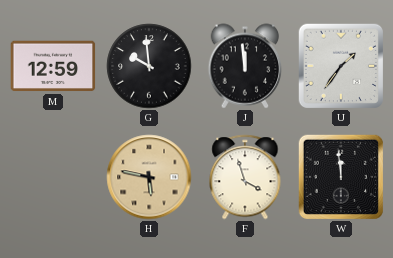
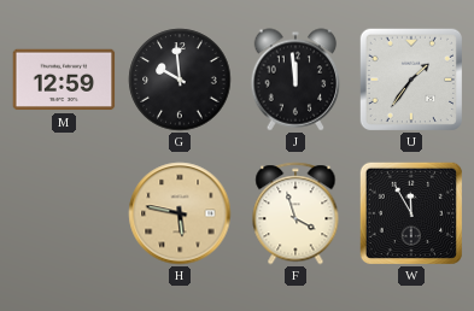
W: 11:59 -> 11:55
